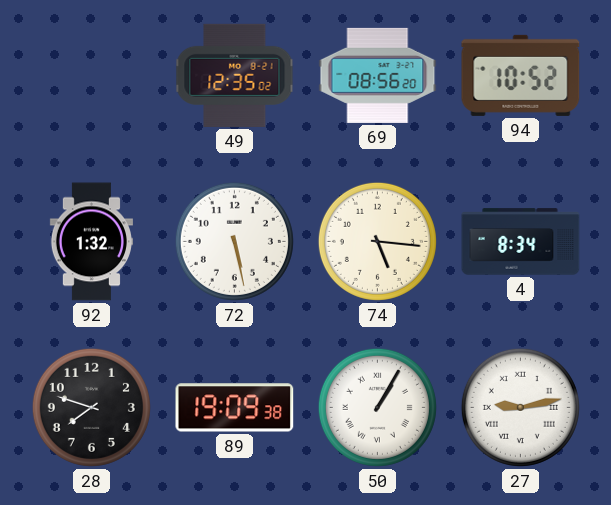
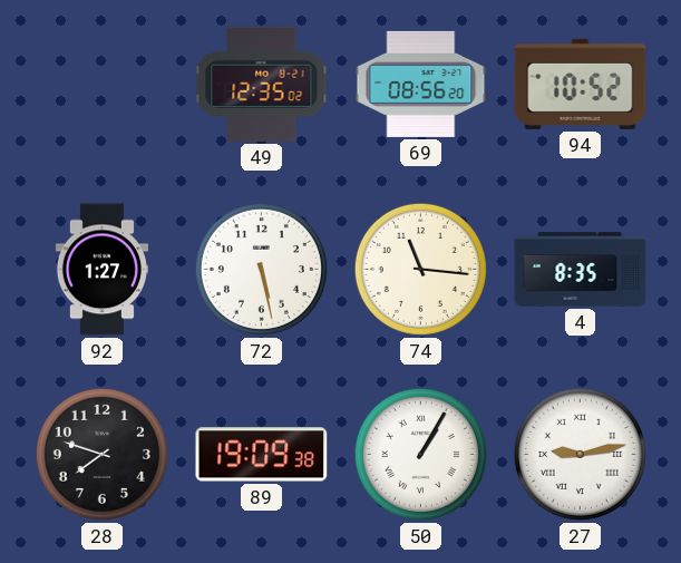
92: 1:32 -> 1:27
74: 5:16 -> 11:16
4: 8:34 -> 8:35
